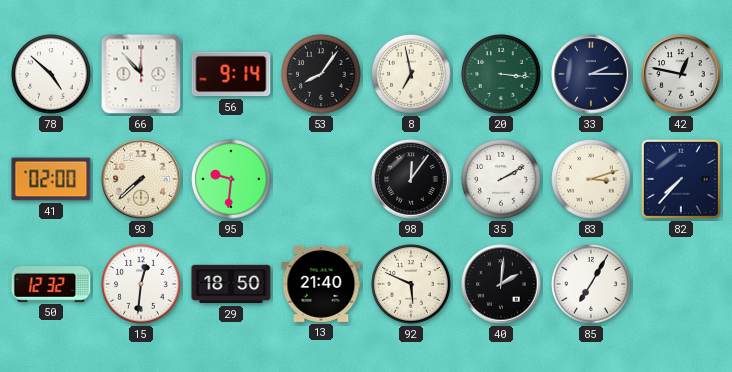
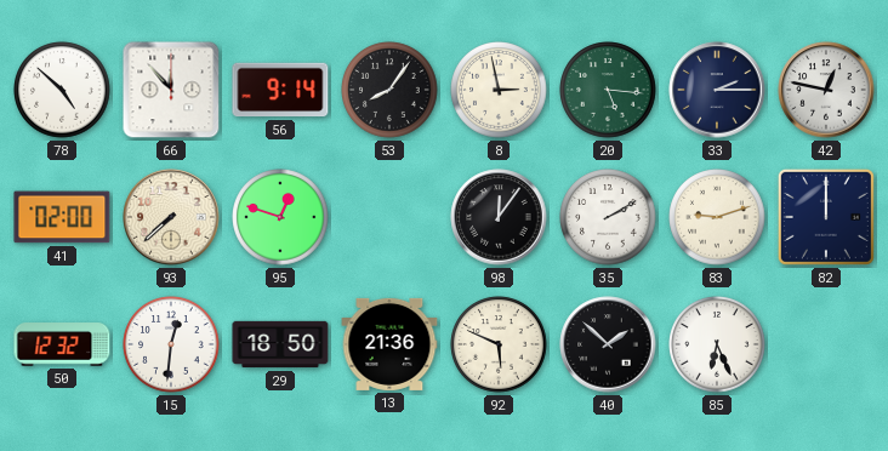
8: 6:58 -> 2:58
20: 3:16 -> 5:16
95: 9:31 -> 12:48
83: 3:12 -> 9:12
82: 7:37 -> 12:00
13: 21:40 -> 21:36
40: 2:01 -> 1:52
85: 7:05 -> 6:26
